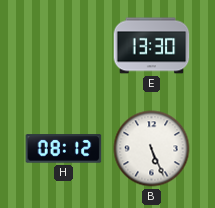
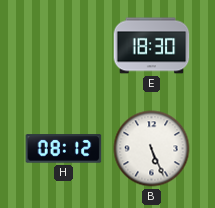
E: 13:30 -> 18:30
